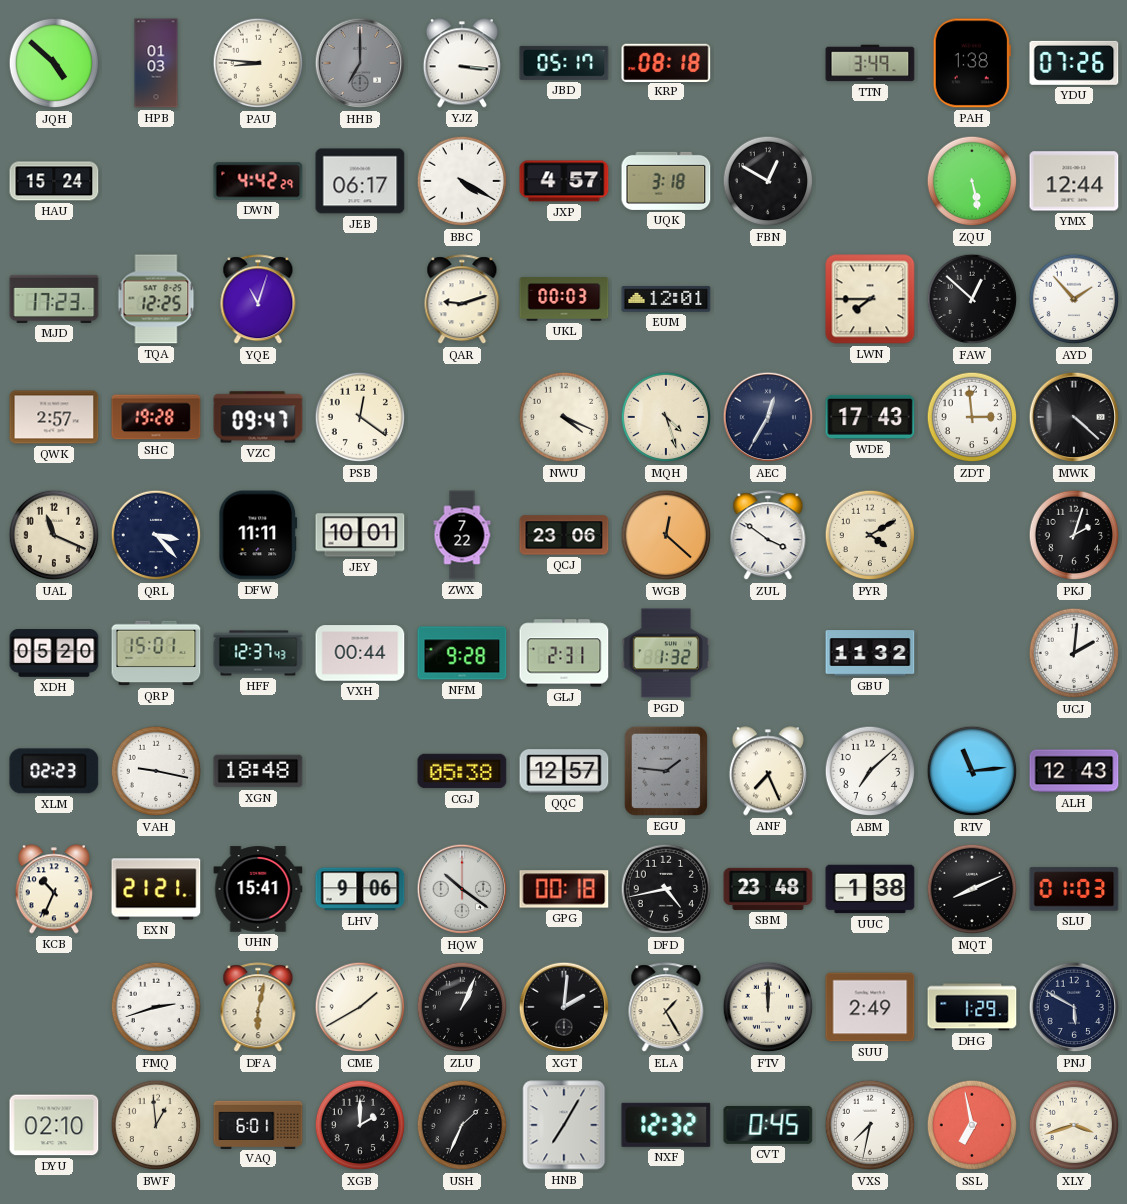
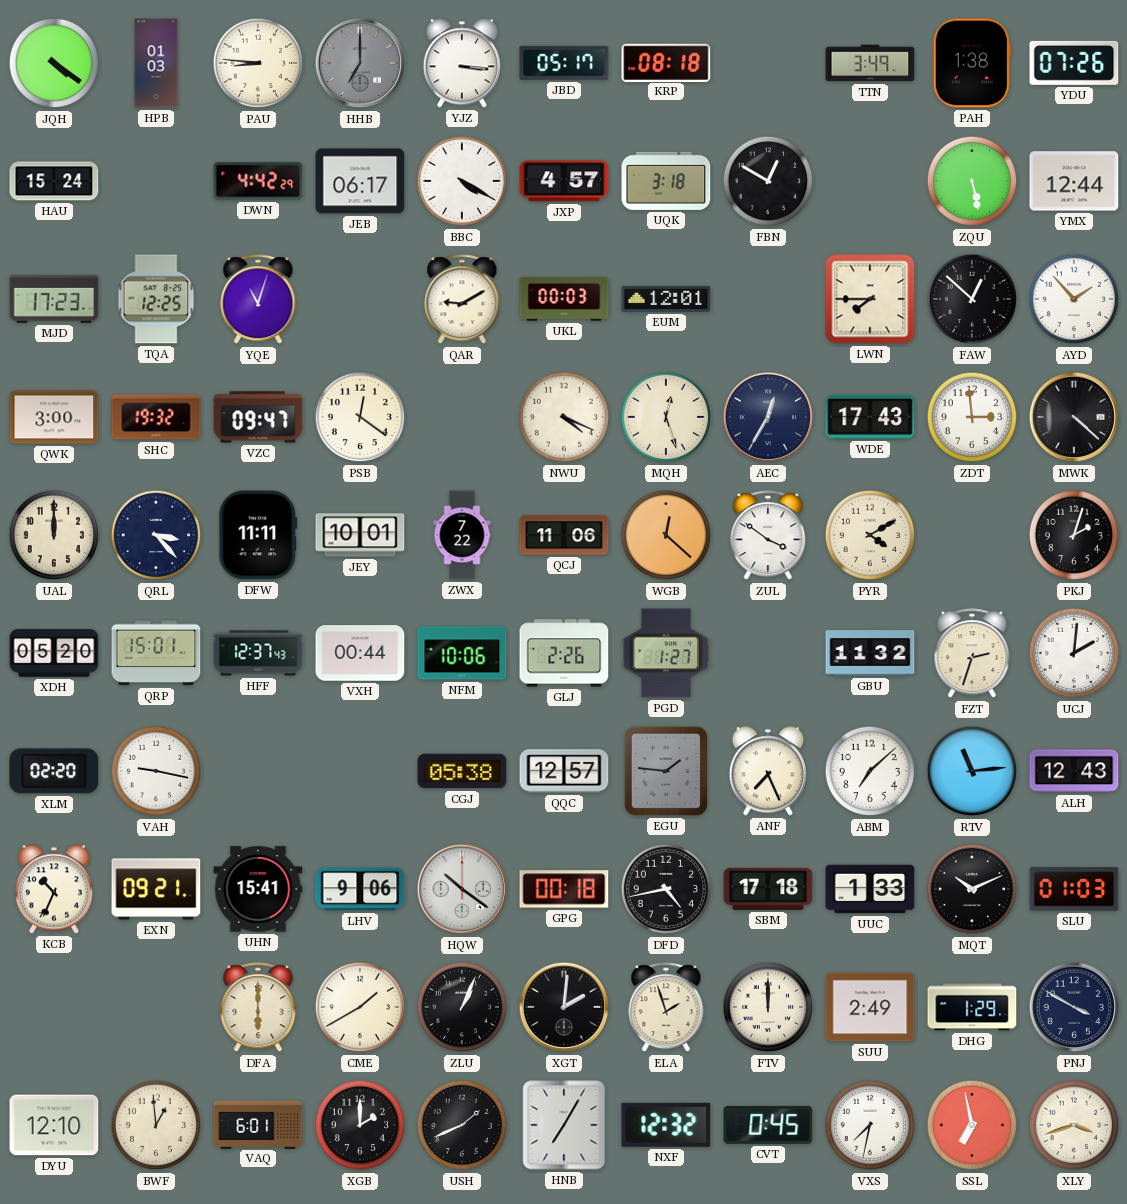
JQH: 4:52 -> 4:21
QAR: 9:12 -> 9:10
QWK: 2:57 -> 3:00
SHC: 19:28 -> 19:32
MQH: 4:27 -> 12:27
UAL: 11:19 -> 12:00
QCJ: 23:06 -> 11:06
NFM: 9:28 -> 10:06
GLJ: 2:31 -> 2:26
PGD: 1:32 -> 1:27
FZT: none -> 2:33
XLM: 02:23 -> 02:20
XGN: 18:48 -> none
EXN: 21:21 -> 09:21
SBM: 23:48 -> 17:18
UUC: 1:38 -> 1:33
MQT: 8:11 -> 10:11
FMQ: 2:42 -> none
DFA: 6:02 -> 6:00
ELA: 1:25 -> 1:57
PNJ: 5:50 -> 3:50
DYU: 02:10 -> 12:10
USH: 1:34 -> 1:41
